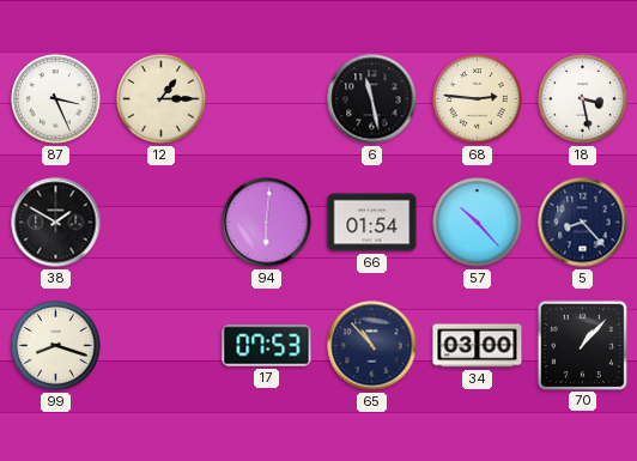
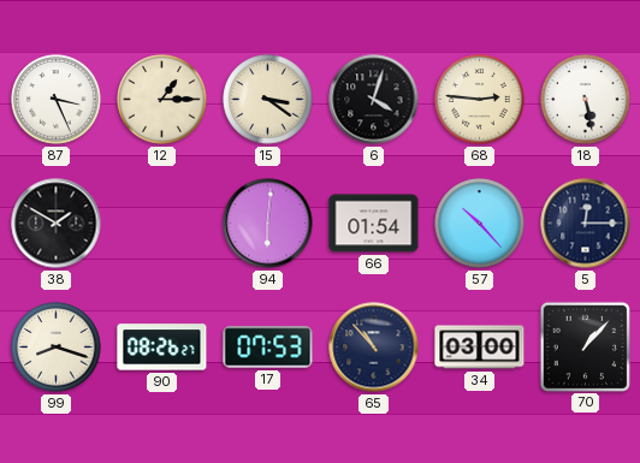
15: none -> 3:21
6: 11:28 -> 4:03
18: 3:28 -> 5:28
5: 8:23 -> 12:15
90: none -> 08:26
